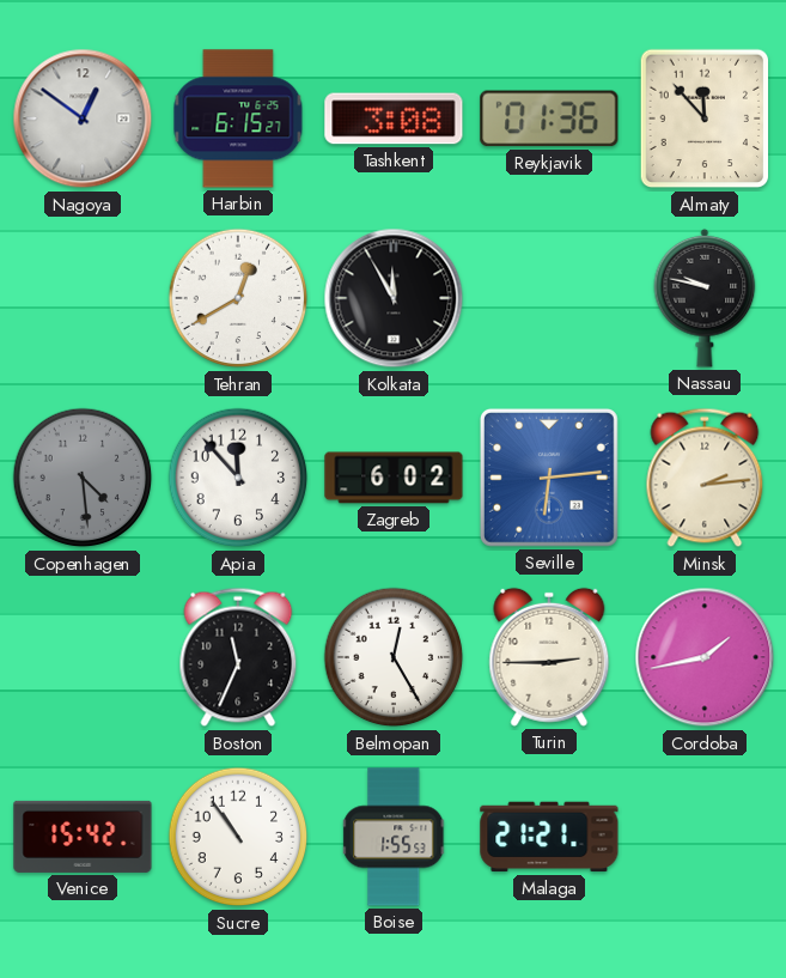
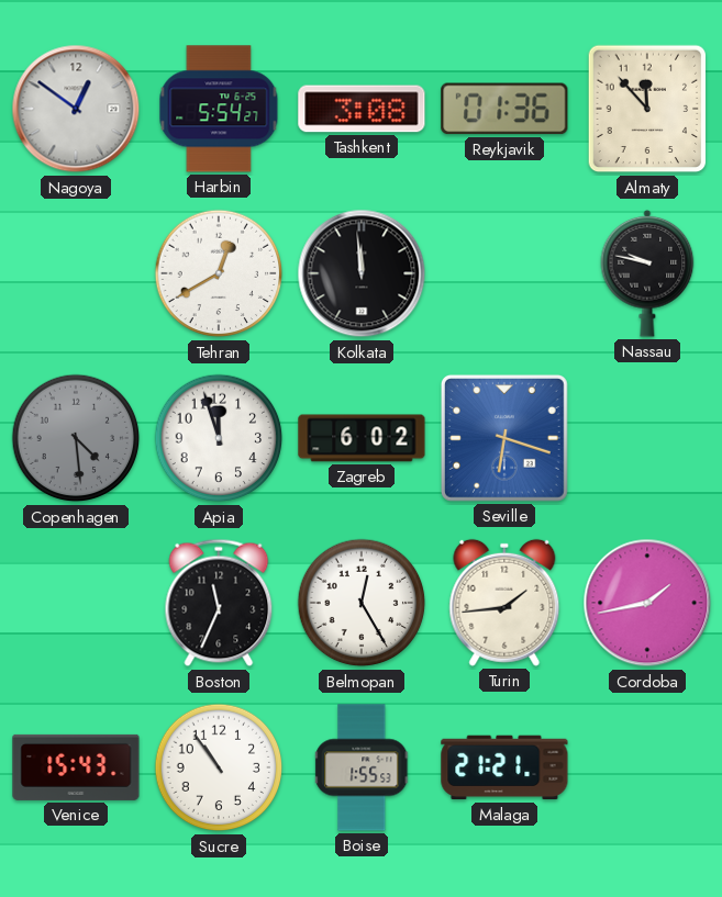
Harbin: 6:15 -> 5:54
Kolkata: 11:55 -> 11:59
Apia: 11:53 -> 11:57
Seville: 6:14 -> 6:18
Minsk: 2:14 -> none
Turin: 2:45 -> 1:44
Venice: 15:42 -> 15:43
